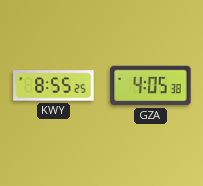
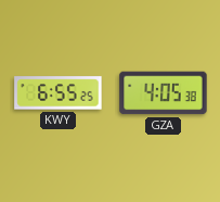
KWY: 8:55 -> 6:55
